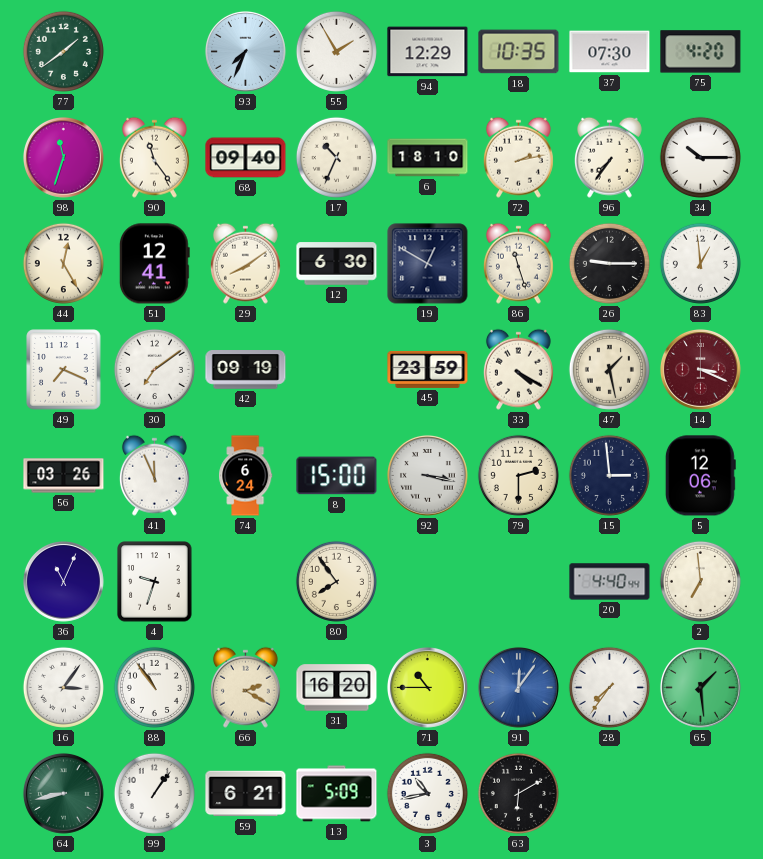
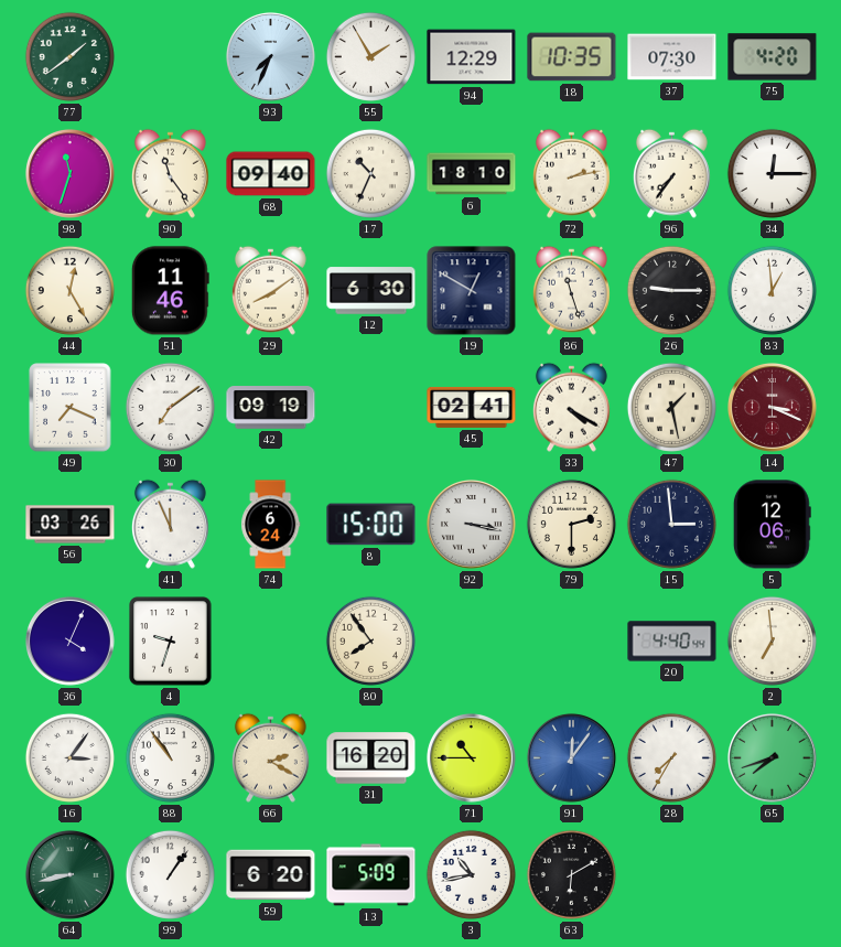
34: 10:15 -> 12:15
51: 12:41 -> 11:46
45: 23:59 -> 02:41
36: 11:04 -> 4:04
28: 7:36 -> 7:35
65: 1:29 -> 7:42
59: 6:21 -> 6:20
